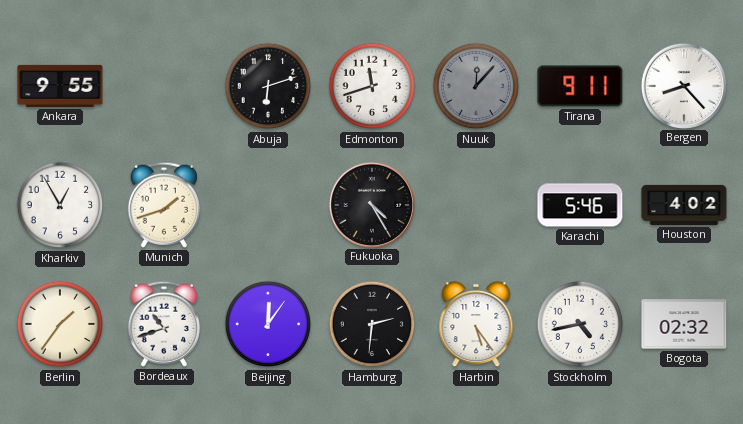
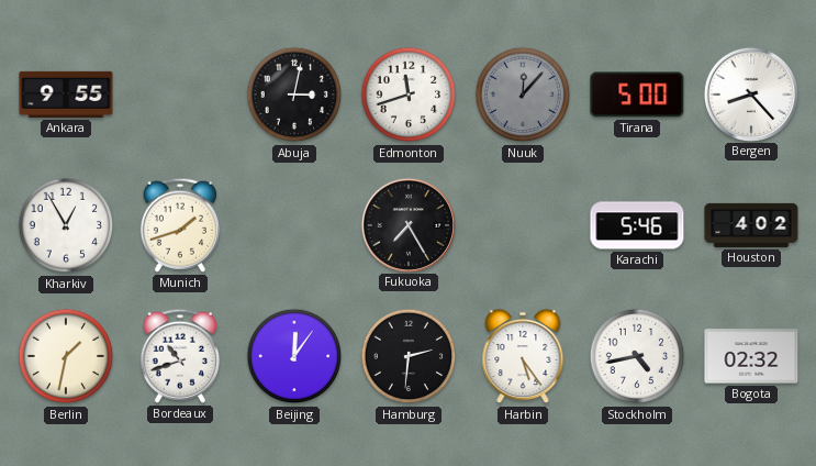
Abuja: 6:12 -> 3:02
Tirana: 9:11 -> 5:00
Fukuoka: 4:25 -> 7:25
Berlin: 1:36 -> 1:32
